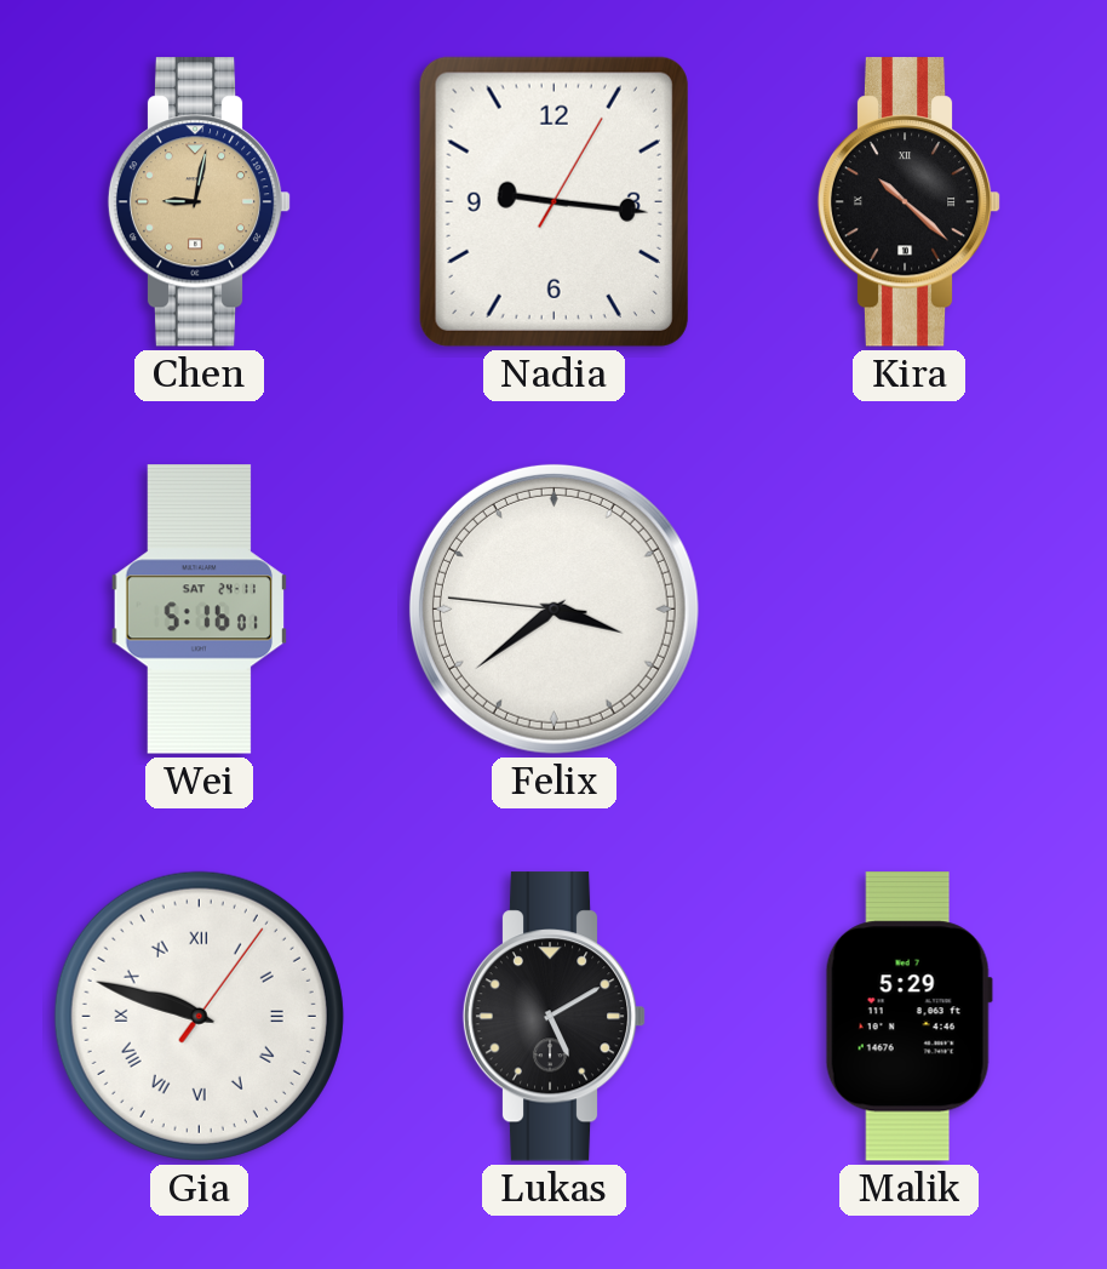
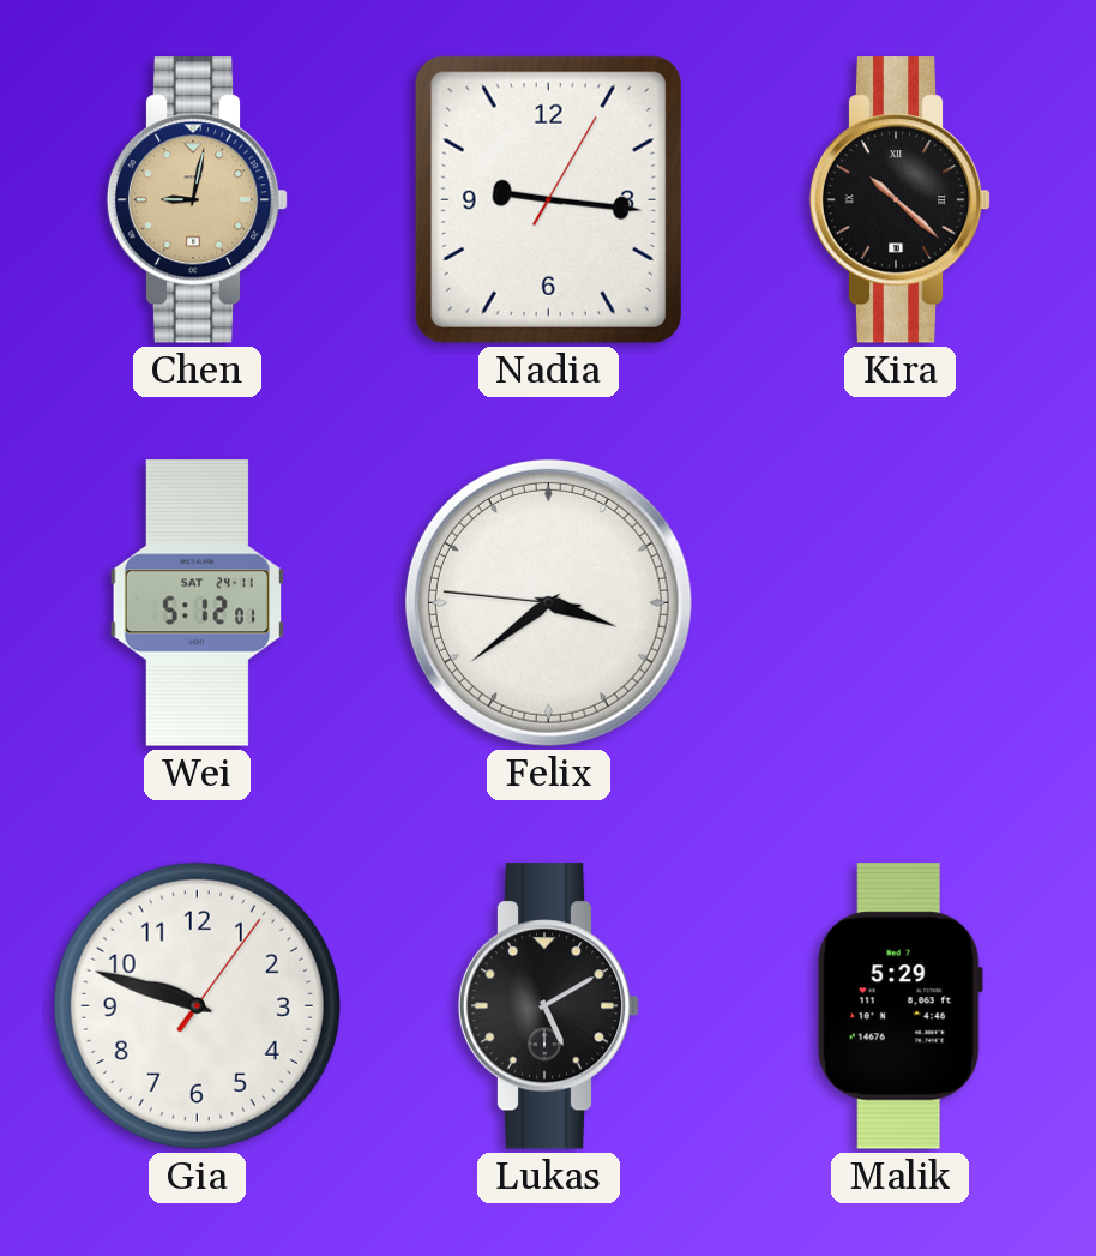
Wei: 5:16 -> 5:12
Gia numerals: Roman -> Arabic
